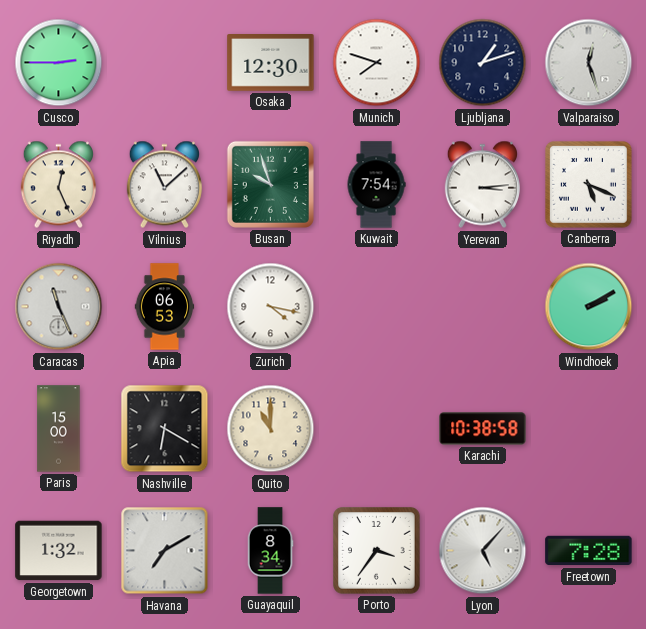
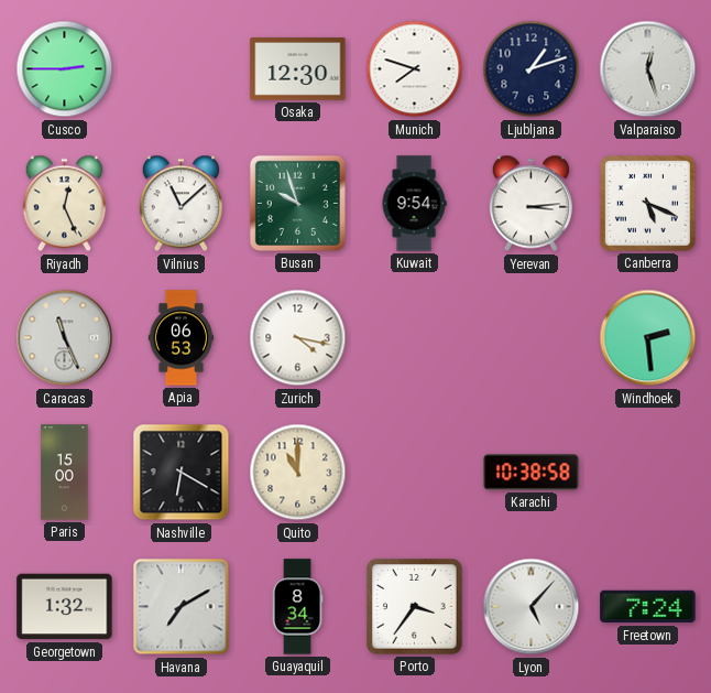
Kuwait: 7:54 -> 9:54
Windhoek: 2:10 -> 2:29
Freetown: 7:28 -> 7:24
